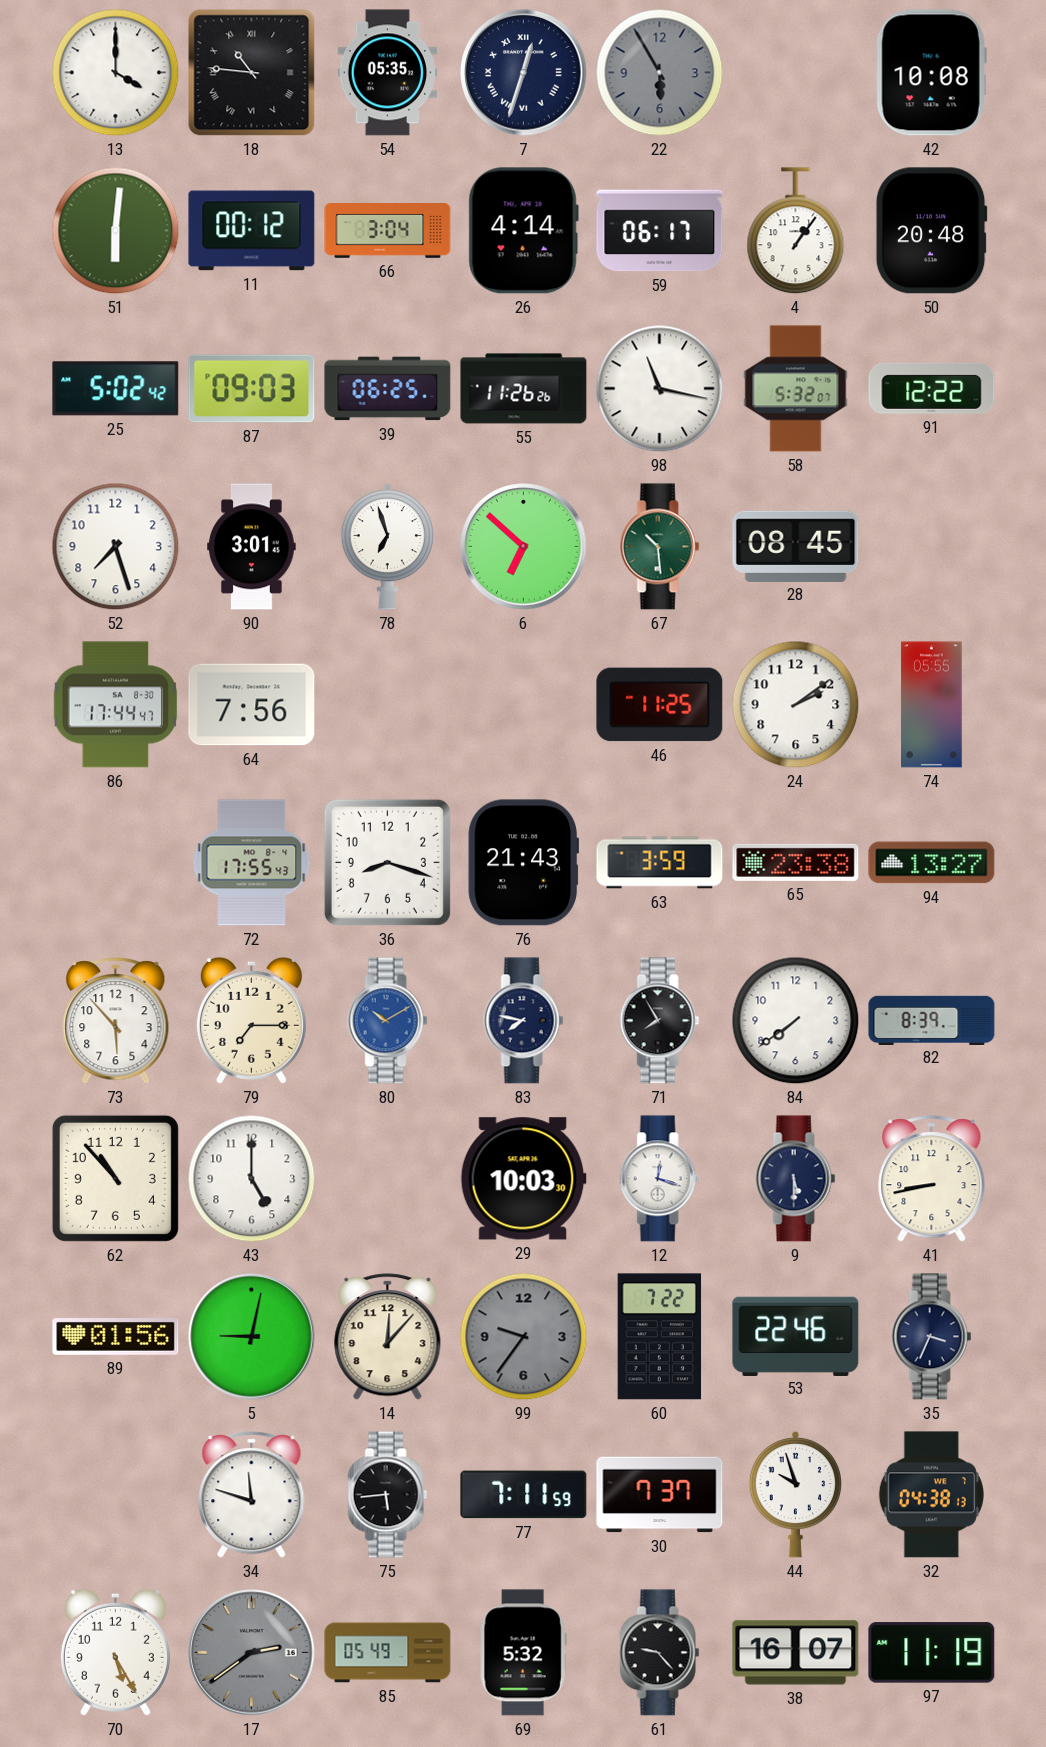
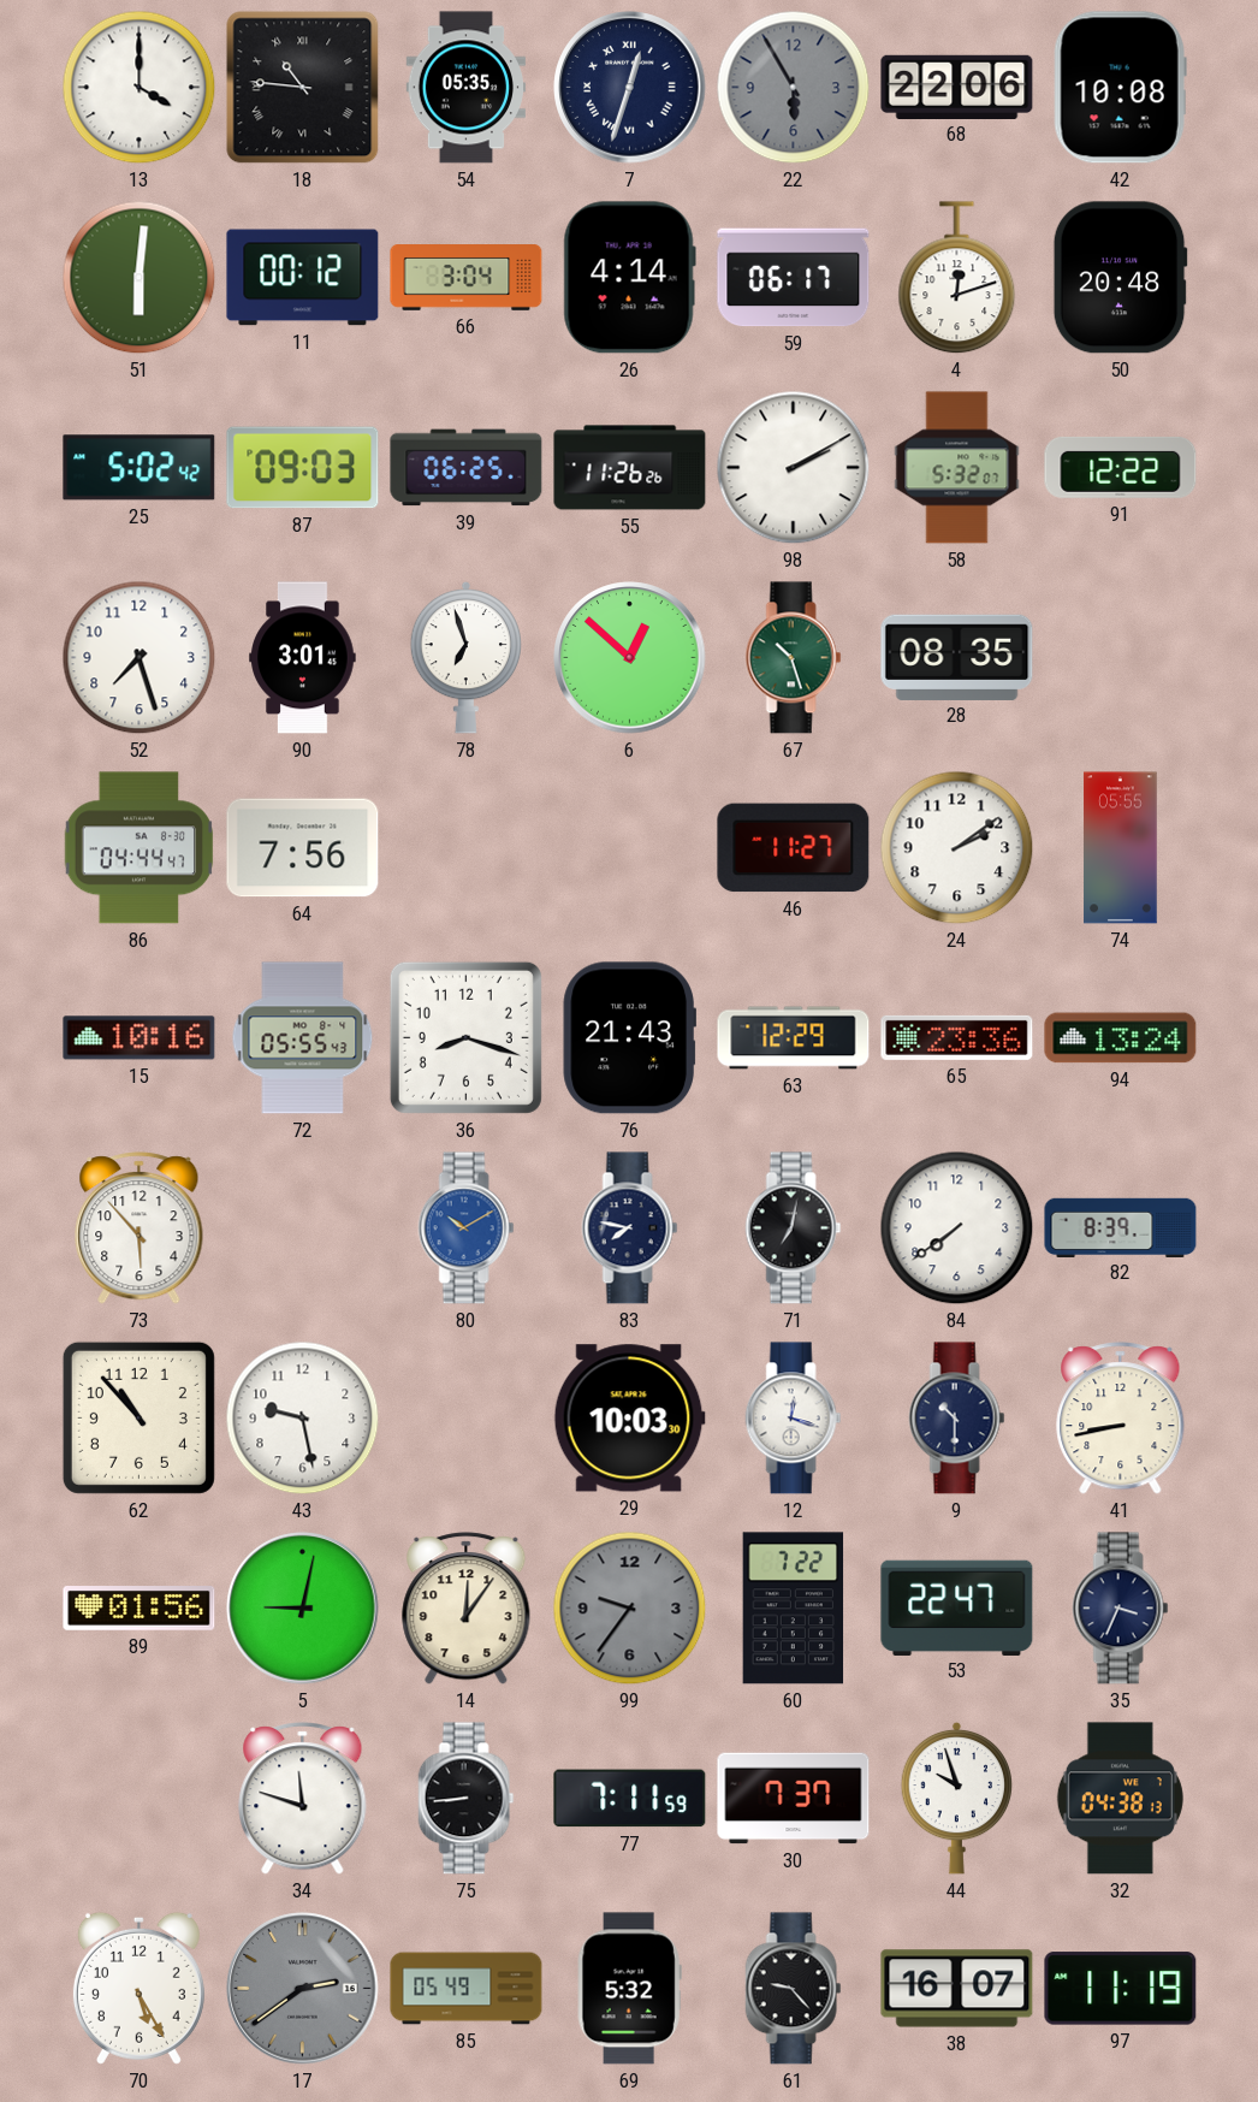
68: none -> 22:06
4: 1:06 -> 12:12
98: 11:17 -> 2:10
6: 6:52 -> 12:52
67: 10:29 -> 10:27
28: 08:45 -> 08:35
86: 17:44 -> 04:44
46: 11:25 -> 11:27
15: none -> 10:16
72: 17:55 -> 05:55
63: 3:59 -> 12:29
65: 23:38 -> 23:36
94: 13:27 -> 13:24
79: 7:15 -> none
71: 7:55 -> 7:02
43: 5:00 -> 9:28
9: 5:30 -> 10:30
14: 12:07 -> 12:06
53: 22:46 -> 22:47
75: 5:44 -> 8:44
